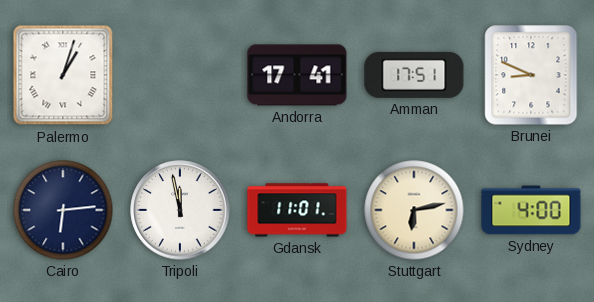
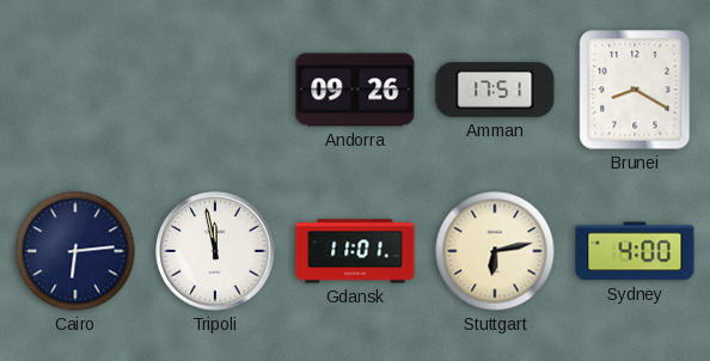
Palermo: 1:03 -> none
Andorra: 17:41 -> 09:26
Brunei: 8:49 -> 8:20
